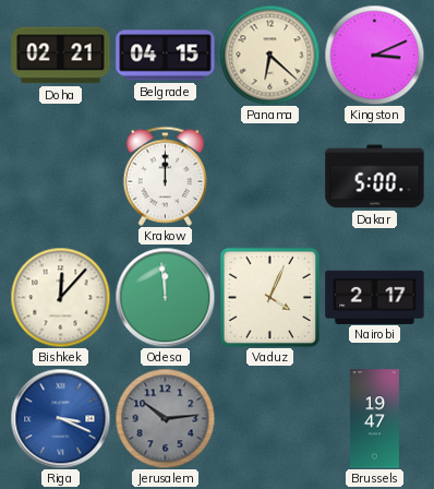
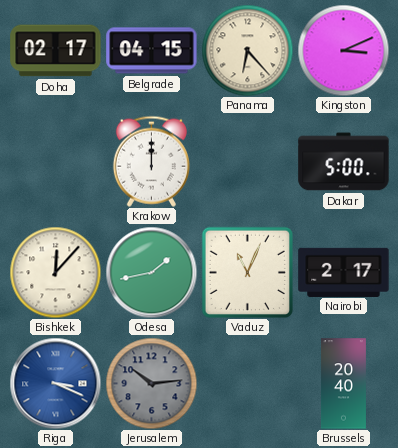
Doha: 02:21 -> 02:17
Panama: 6:22 -> 6:23
Odesa: 11:59 -> 1:43
Vaduz: 4:04 -> 11:04
Brussels: 19:47 -> 20:40
